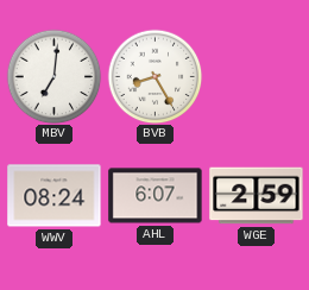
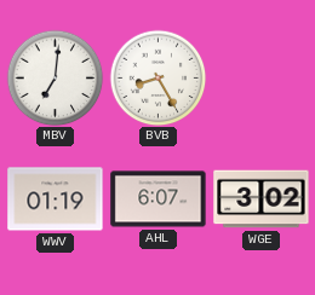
WWV: 08:24 -> 01:19
WGE: 2:59 -> 3:02
